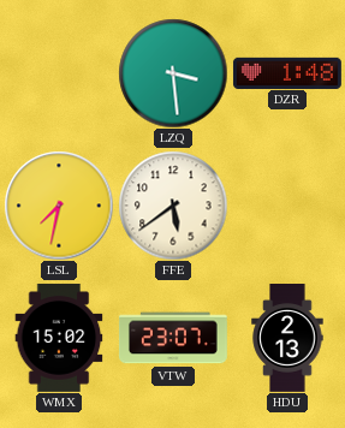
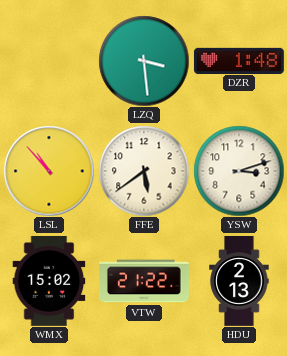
LSL: 7:32 -> 10:53
YSW: none -> 3:12
VTW: 23:07 -> 21:22
